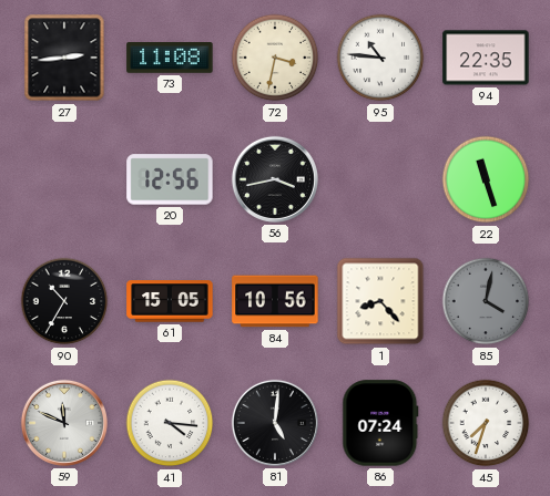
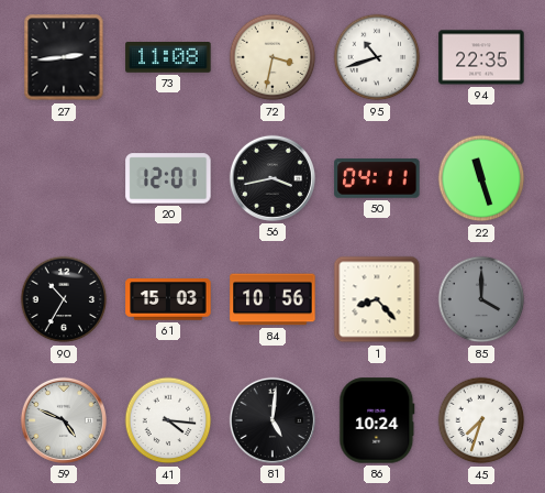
95: 10:46 -> 10:42
20: 12:56 -> 12:01
50: none -> 04:11
61: 15:05 -> 15:03
85: 4:02 -> 4:00
59: 11:49 -> 4:49
86: 07:24 -> 10:24
